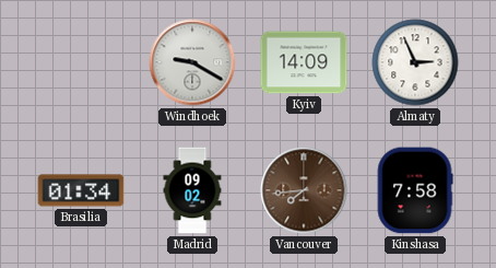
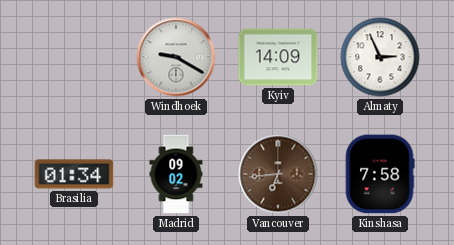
Vancouver: 7:44 -> 6:44
